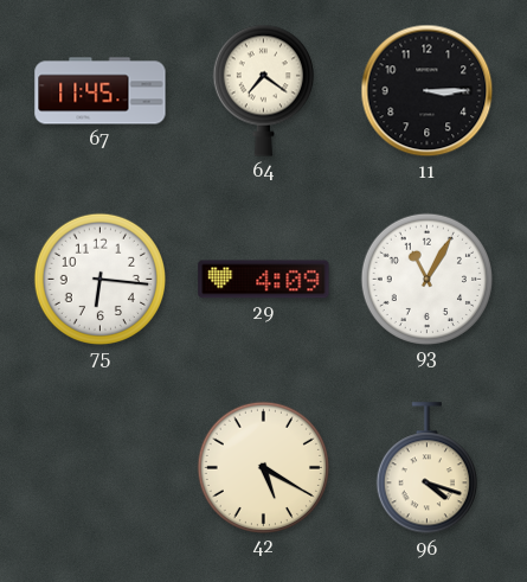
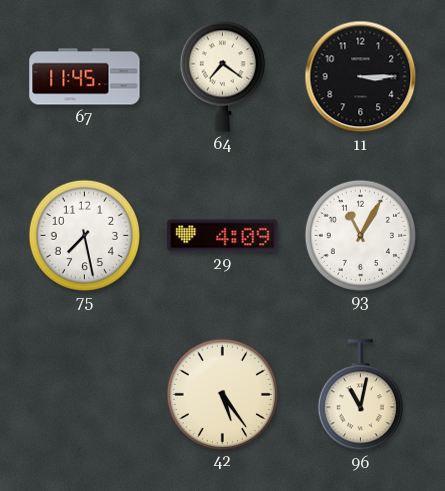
75: 6:16 -> 7:28
42: 5:20 -> 5:24
96: 4:18 -> 11:02
